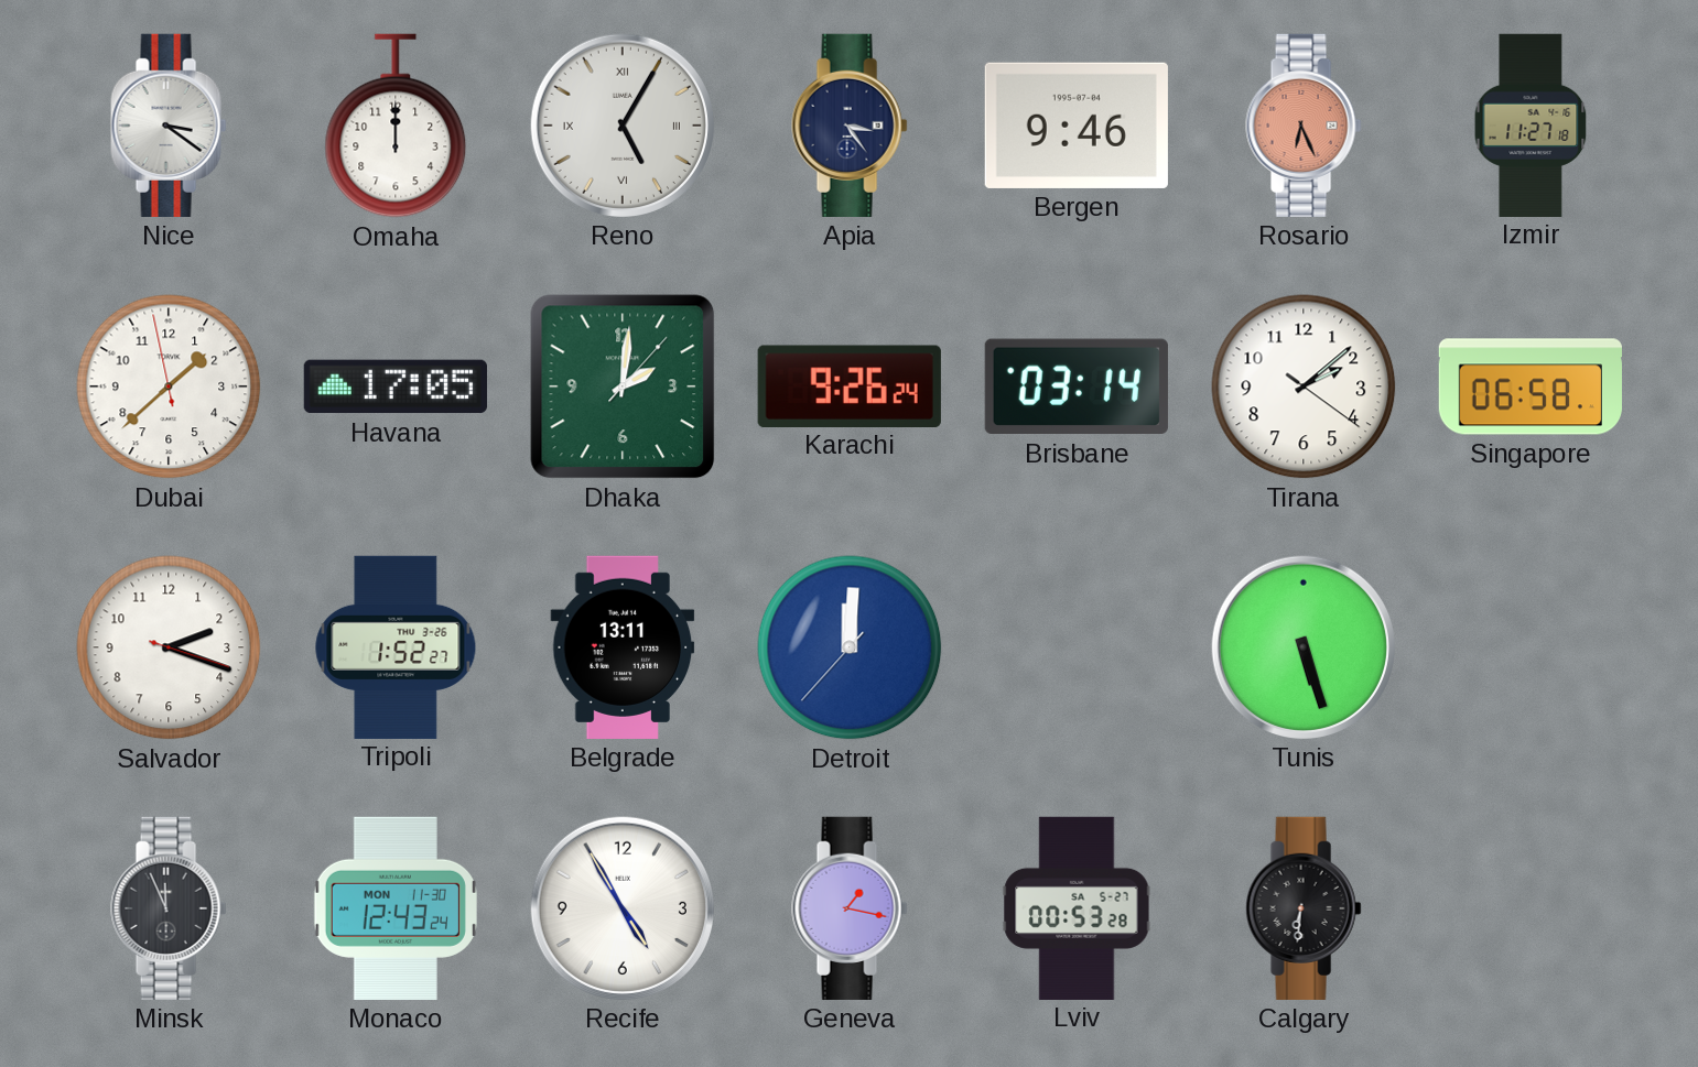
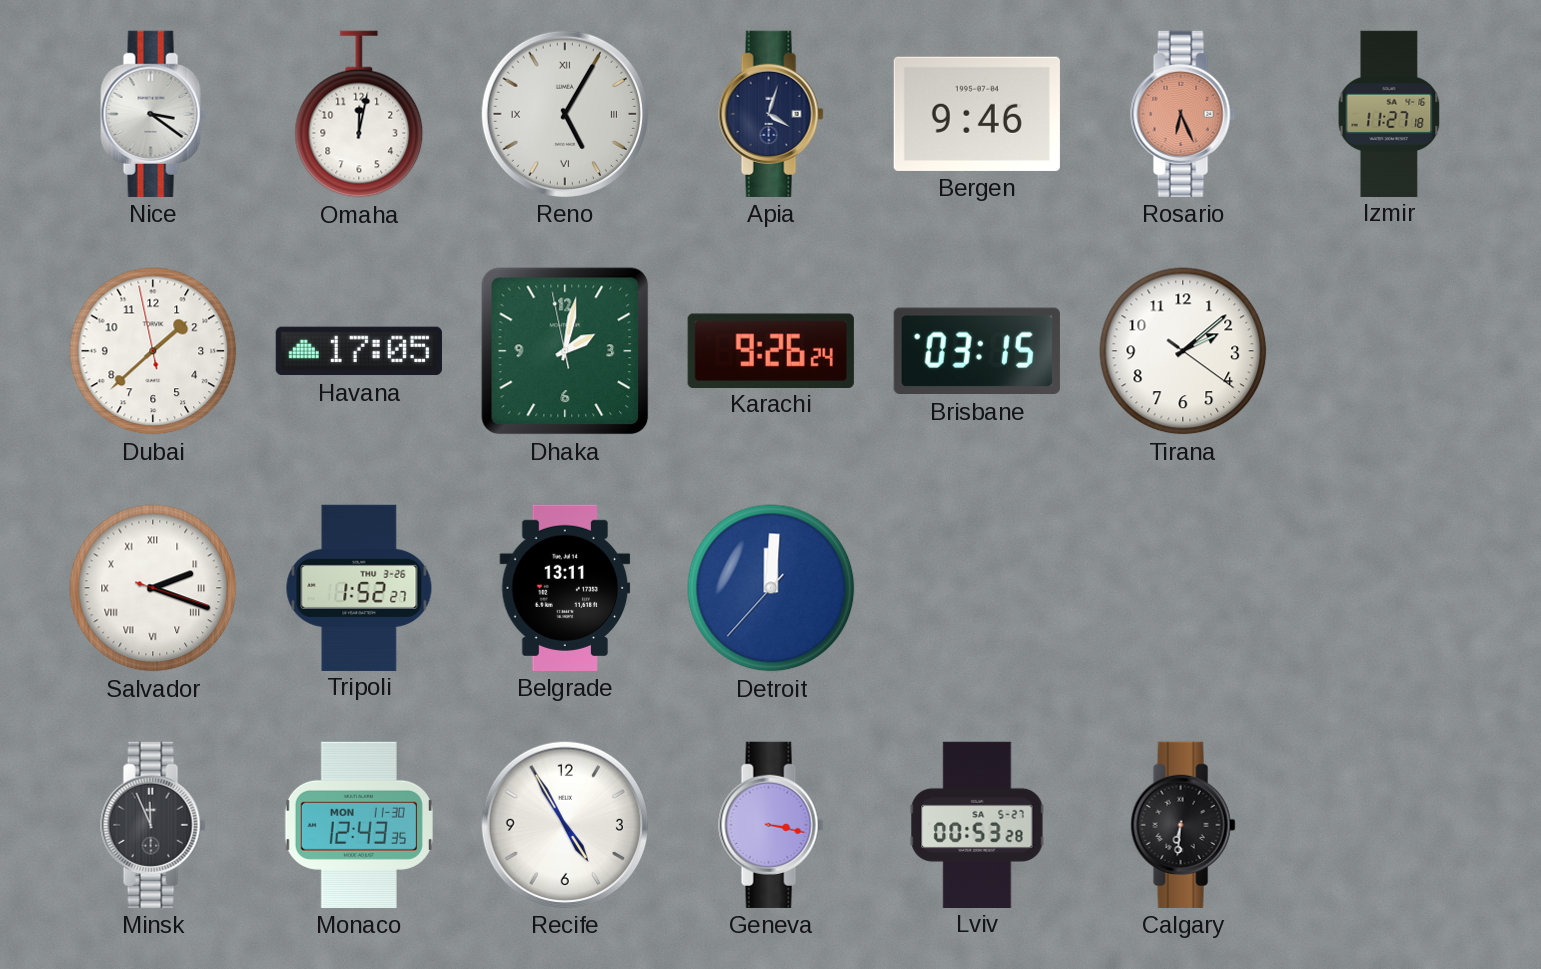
Omaha: 12:00 -> 12:02
Apia: 3:24 -> 4:03
Dhaka: 2:01:07 -> 2:01:58
Brisbane: 03:14 -> 03:15
Singapore: 06:58 -> none
Salvador numerals: Arabic -> Roman
Tunis: 5:27 -> none
Monaco: 12:43:24 -> 12:43:35
Geneva: 1:17 -> 3:17
